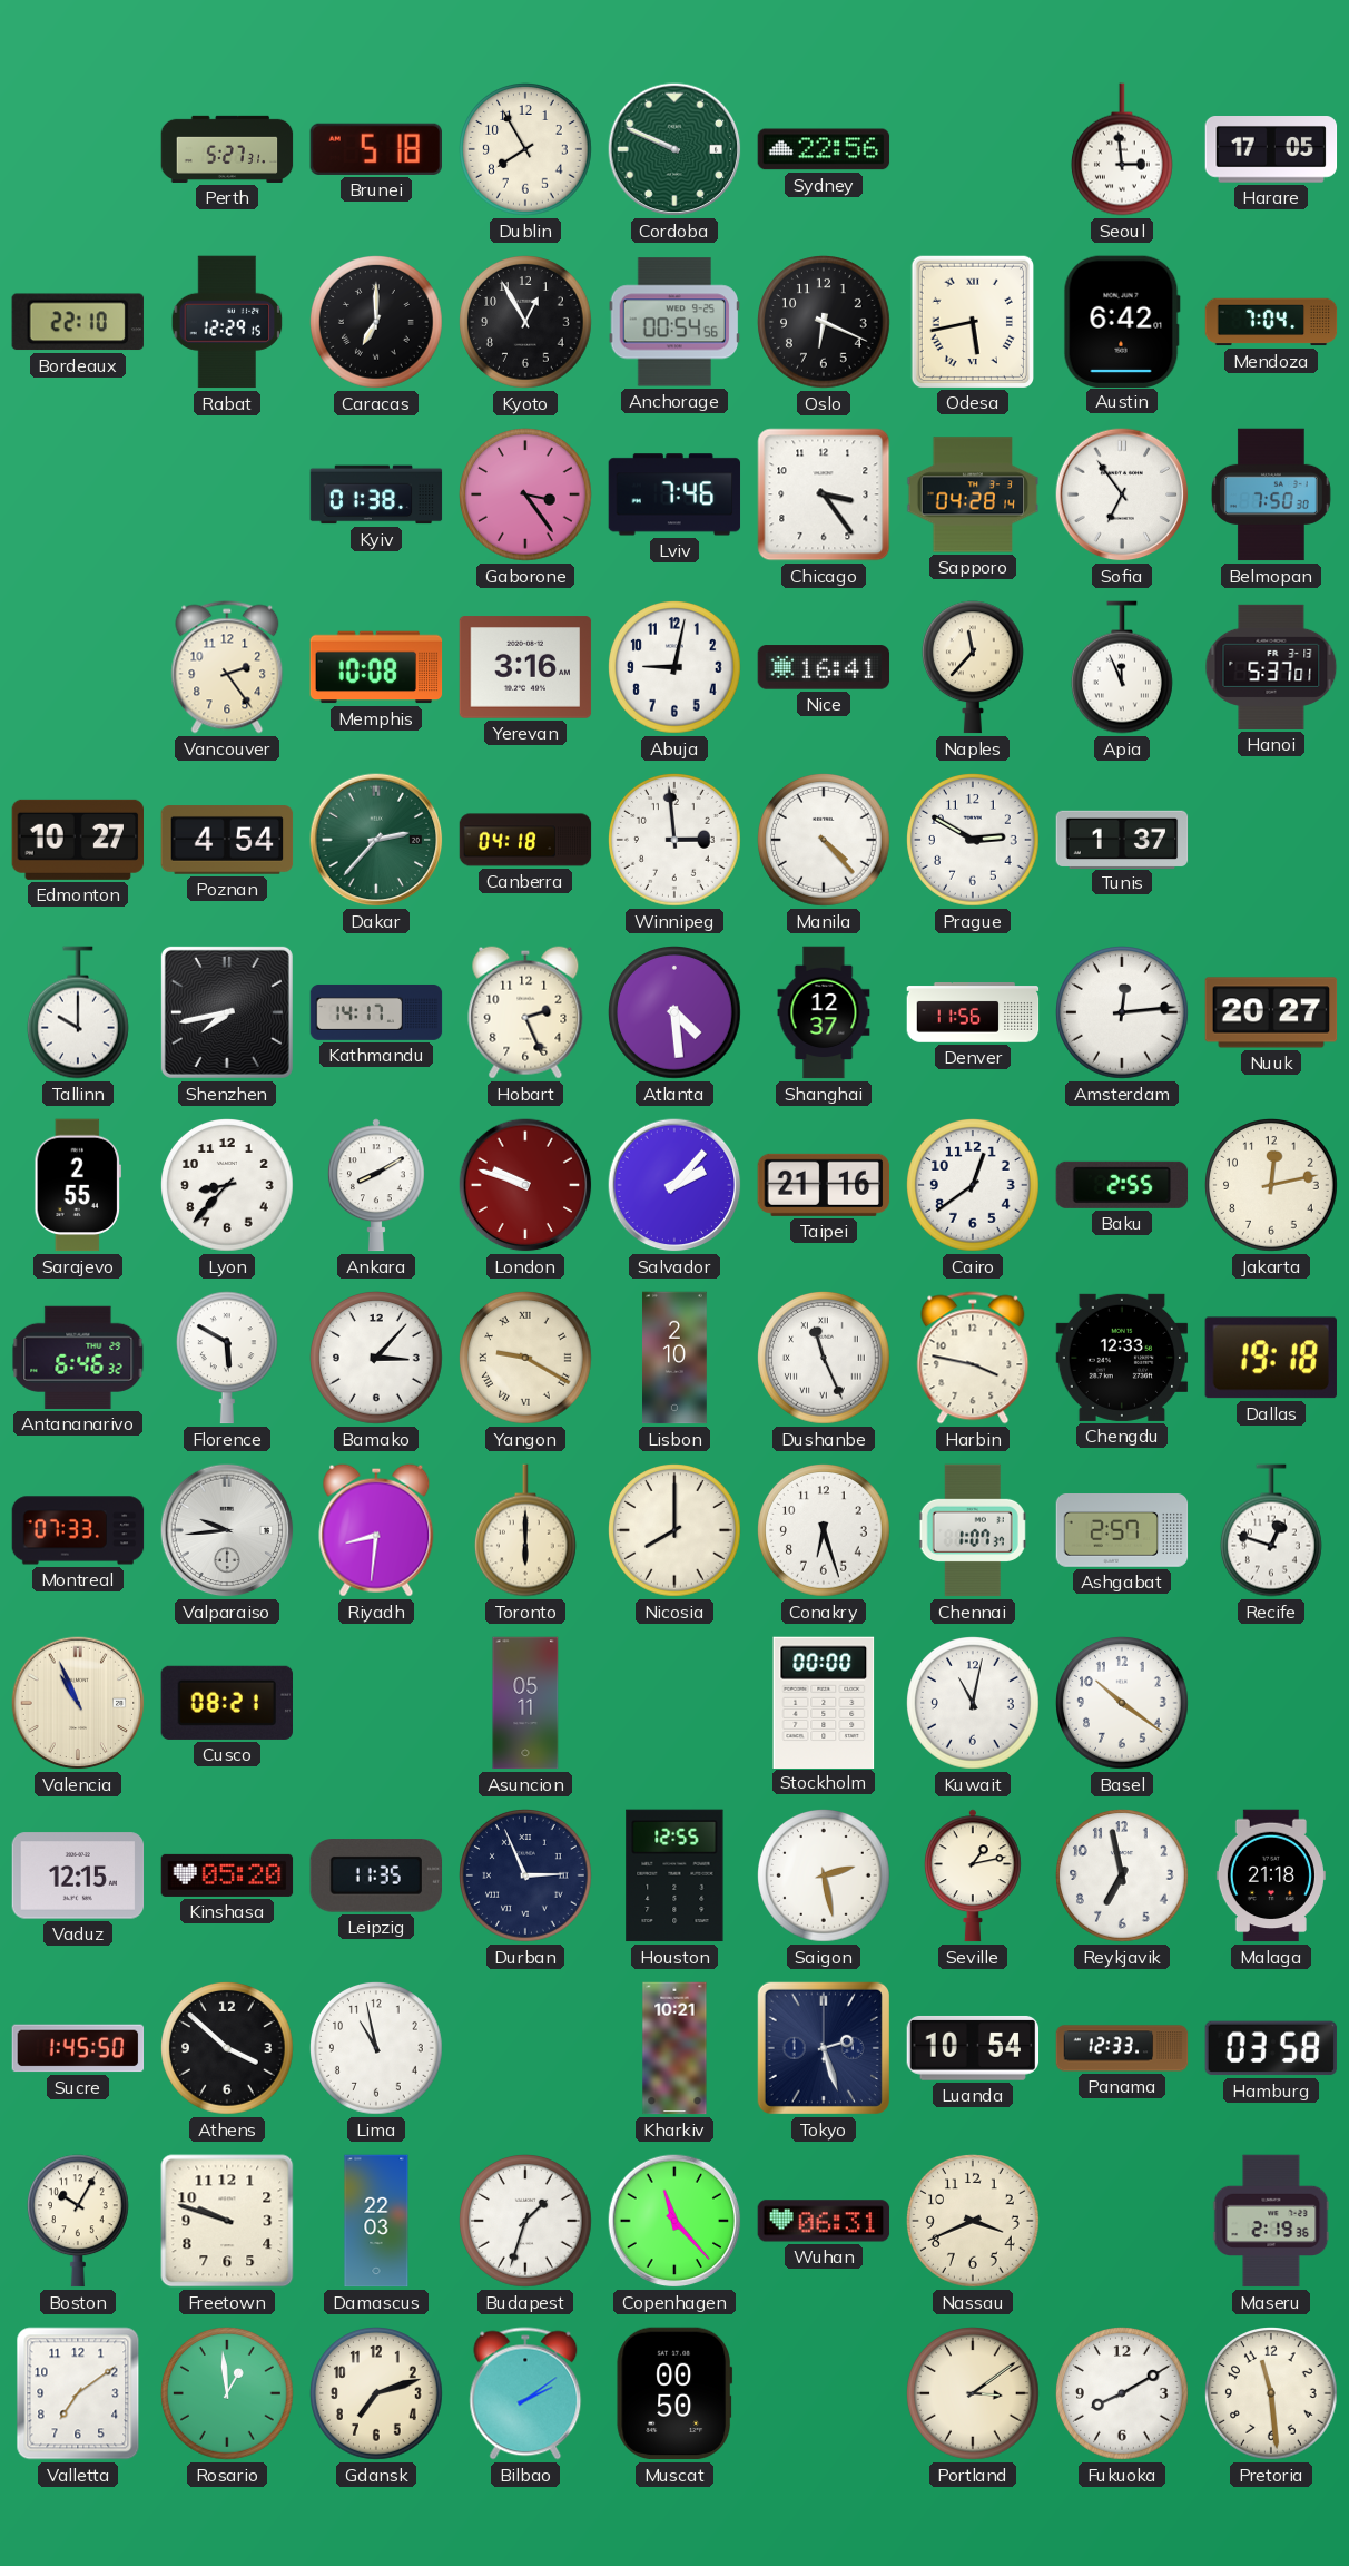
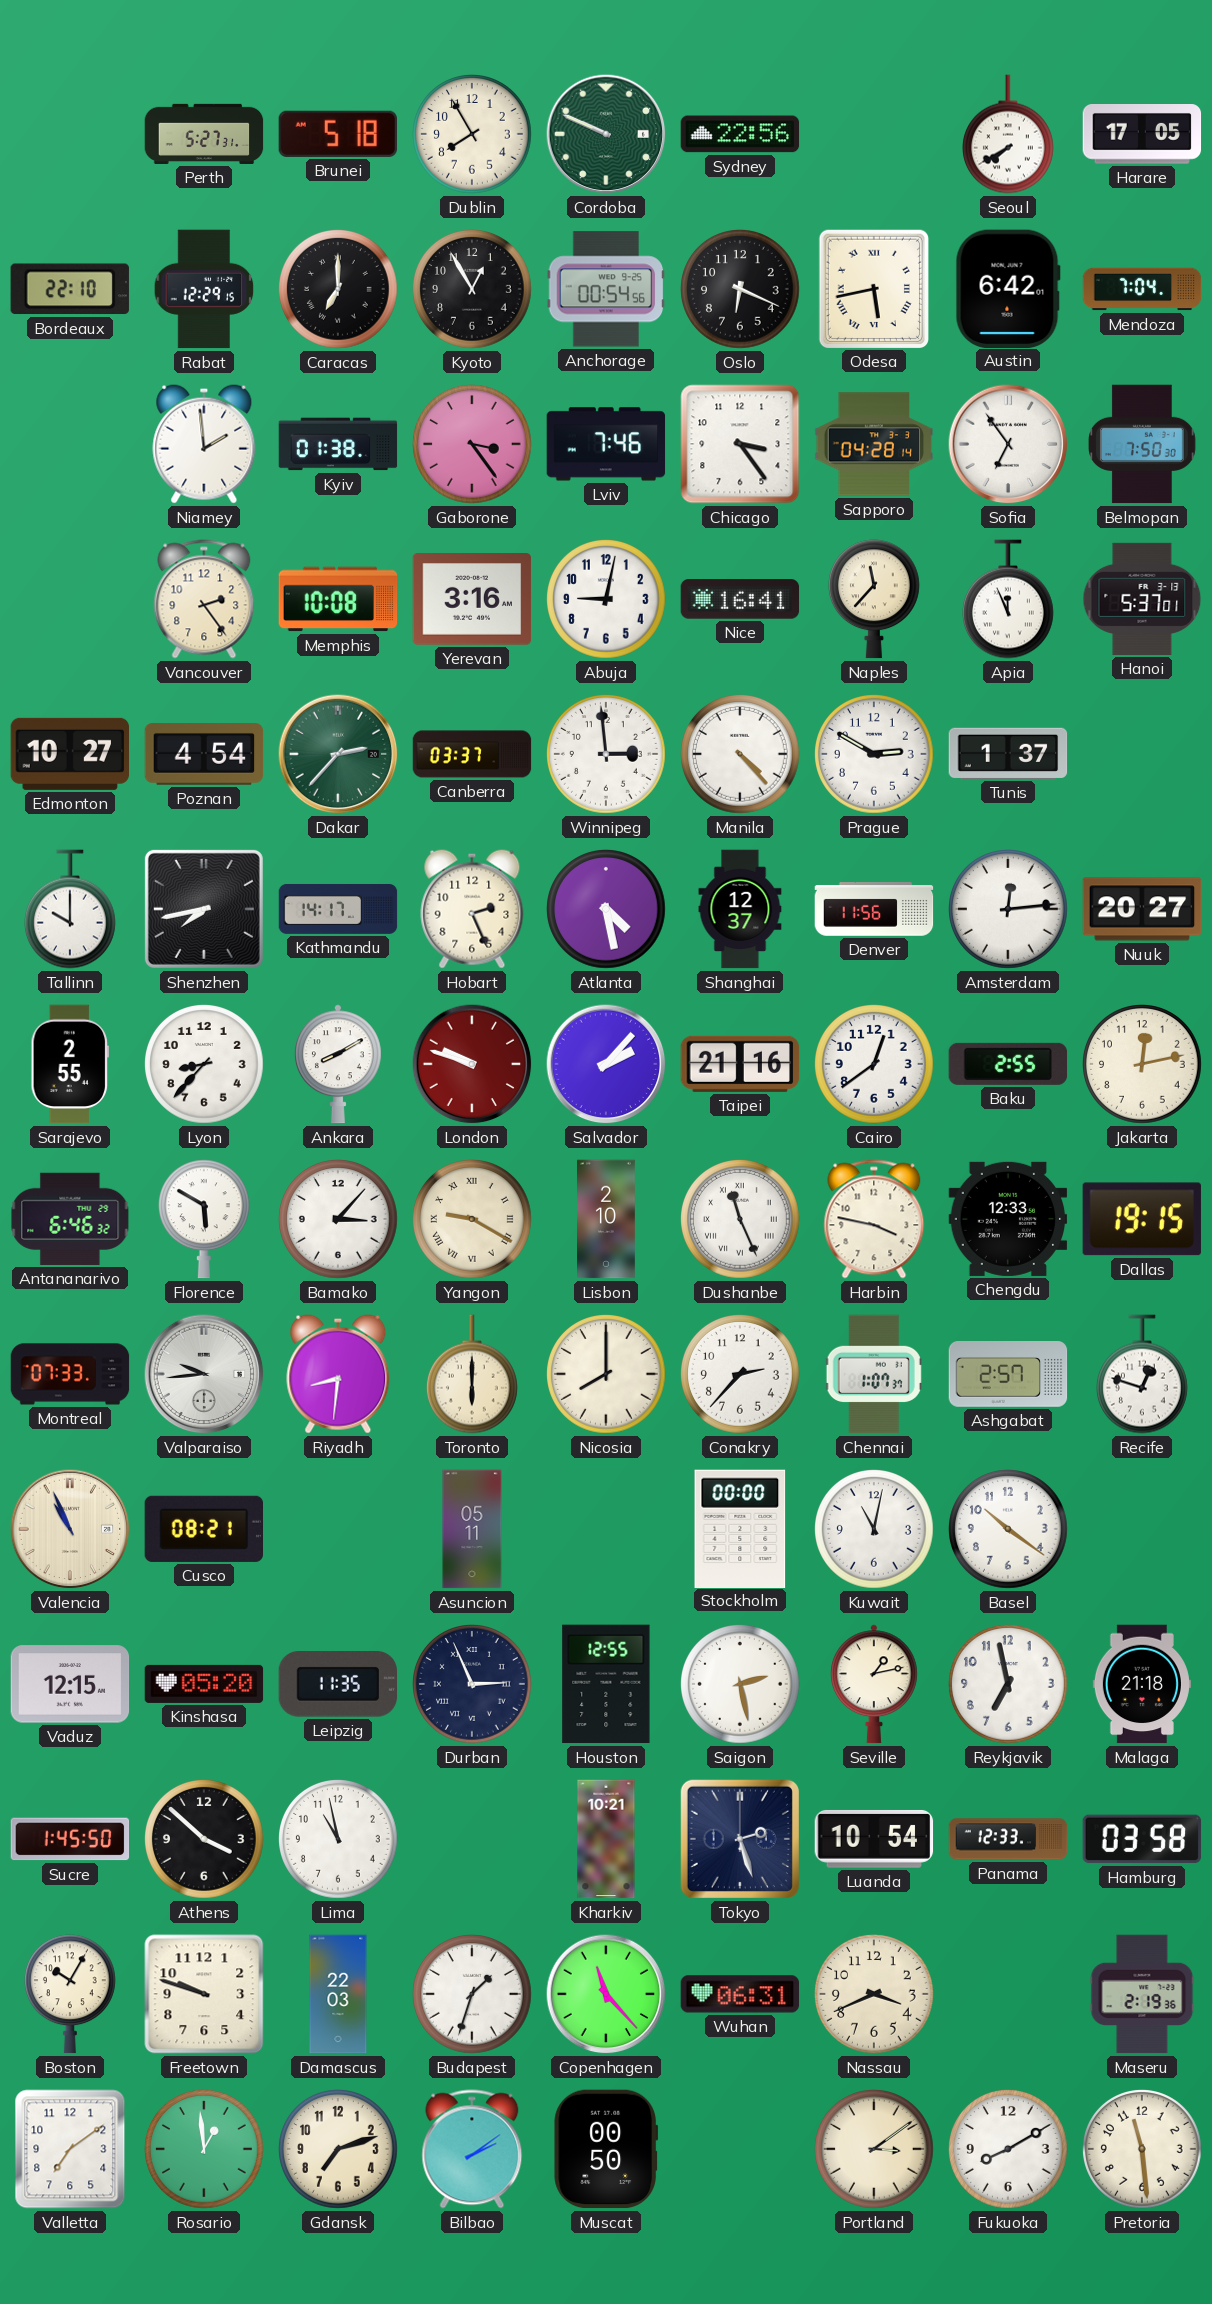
Seoul: 2:59 -> 7:40
Niamey: none -> 1:59
Canberra: 04:18 -> 03:37
Atlanta: 4:29 -> 4:28
Dallas: 19:18 -> 19:15
Conakry: 6:27 -> 2:37
